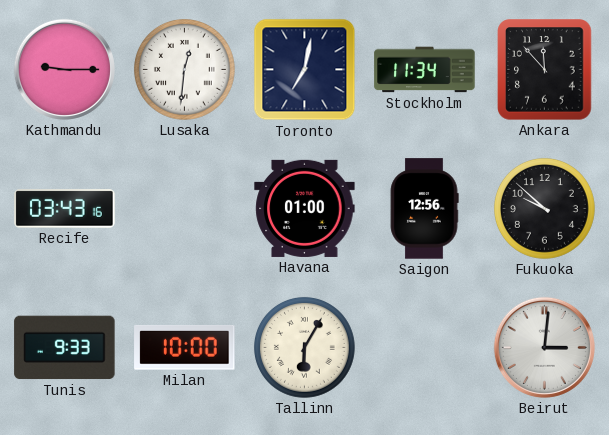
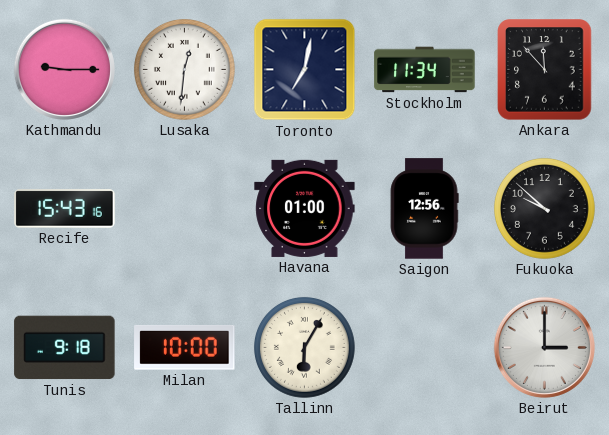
Recife: 03:43 -> 15:43
Tunis: 9:33 -> 9:18
Beirut: 3:01 -> 3:00
